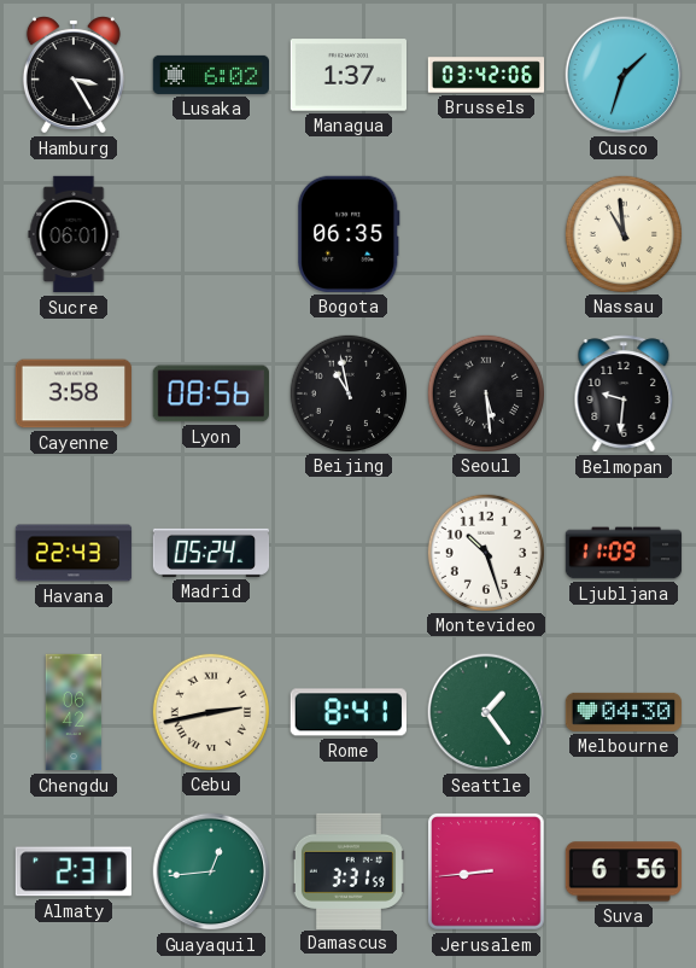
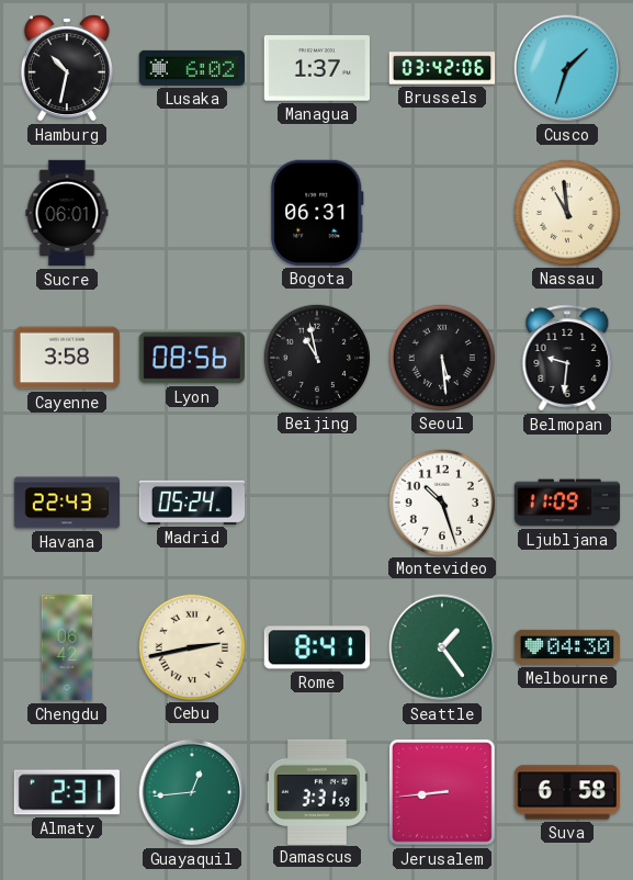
Hamburg: 3:25 -> 10:32
Bogota: 06:35 -> 06:31
Suva: 6:56 -> 6:58
